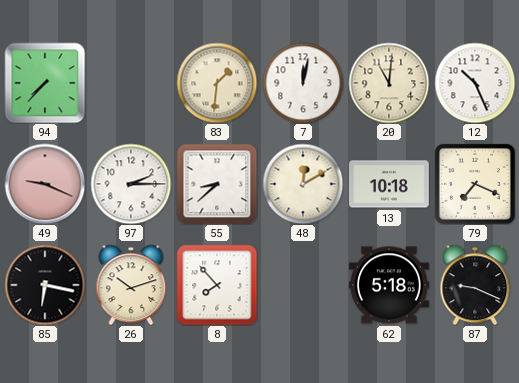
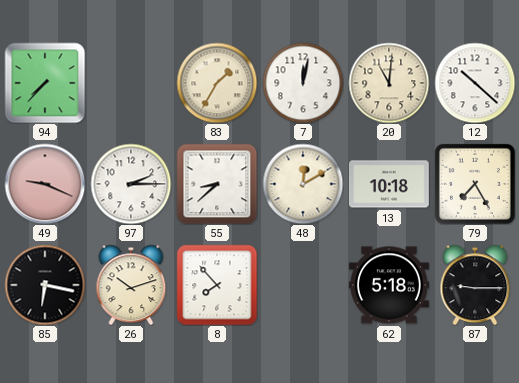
83: 1:31 -> 1:35
12: 10:26 -> 10:22
79: 7:19 -> 7:25
87: 9:19 -> 9:15
